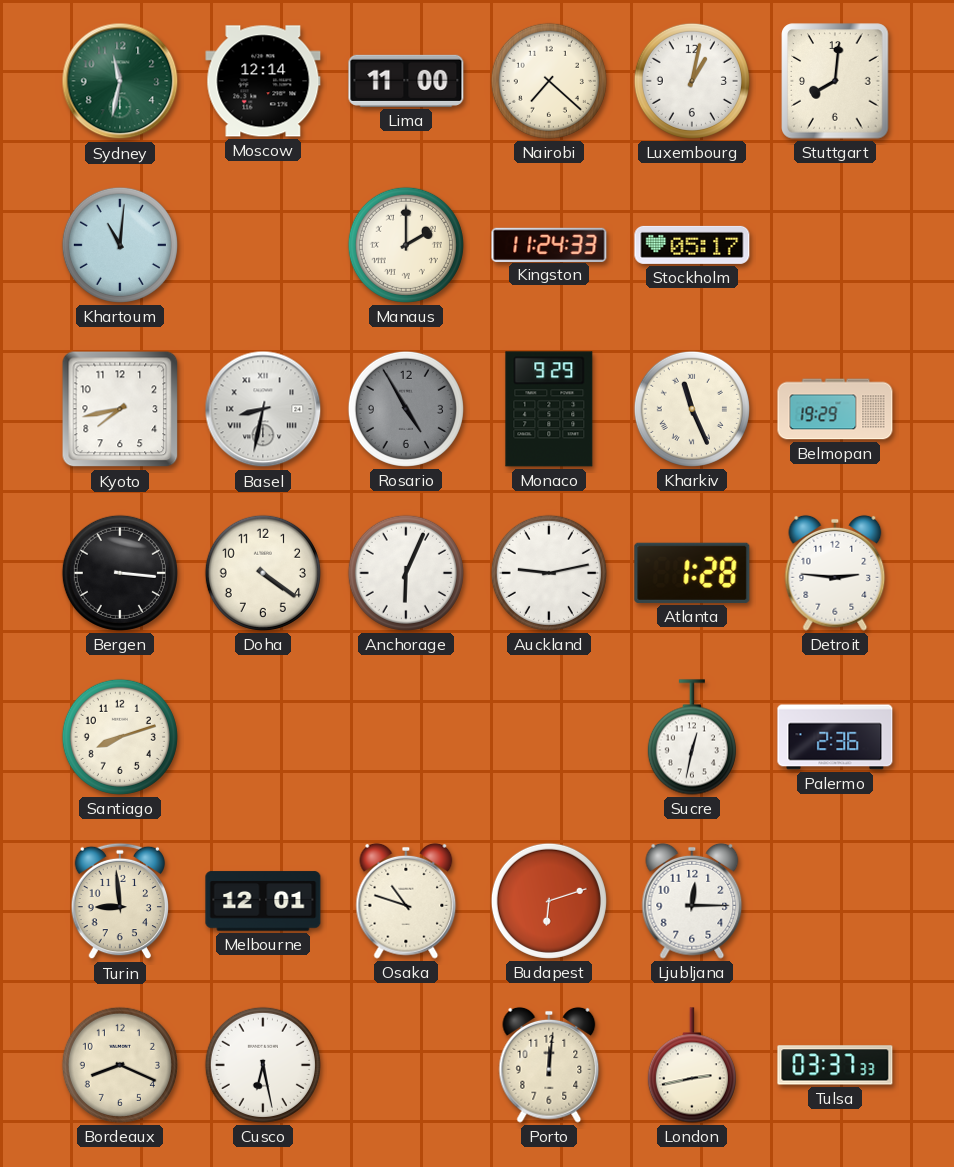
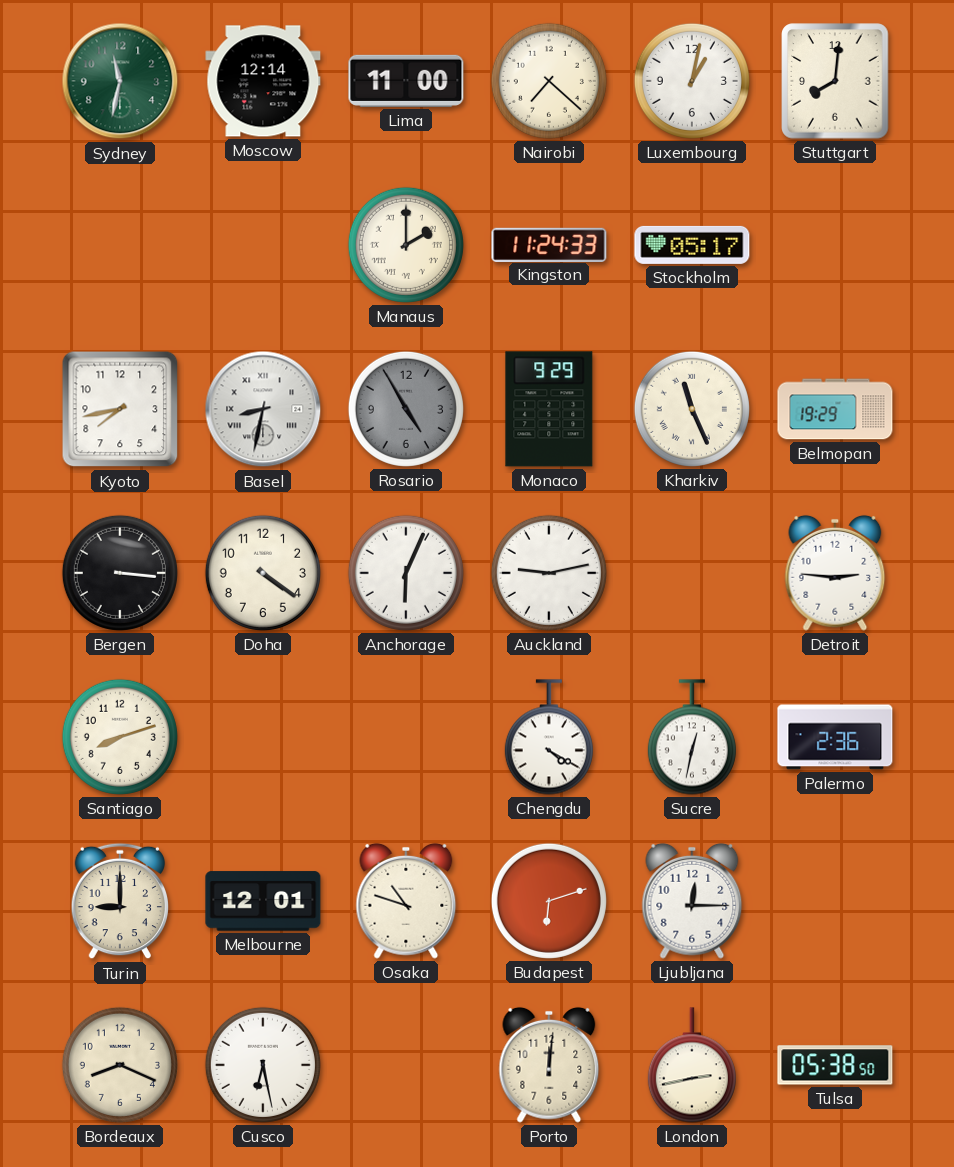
Khartoum: 11:01 -> none
Atlanta: 1:28 -> none
Chengdu: none -> 4:20
Turin: 8:59 -> 9:00
Tulsa: 03:37 -> 05:38
